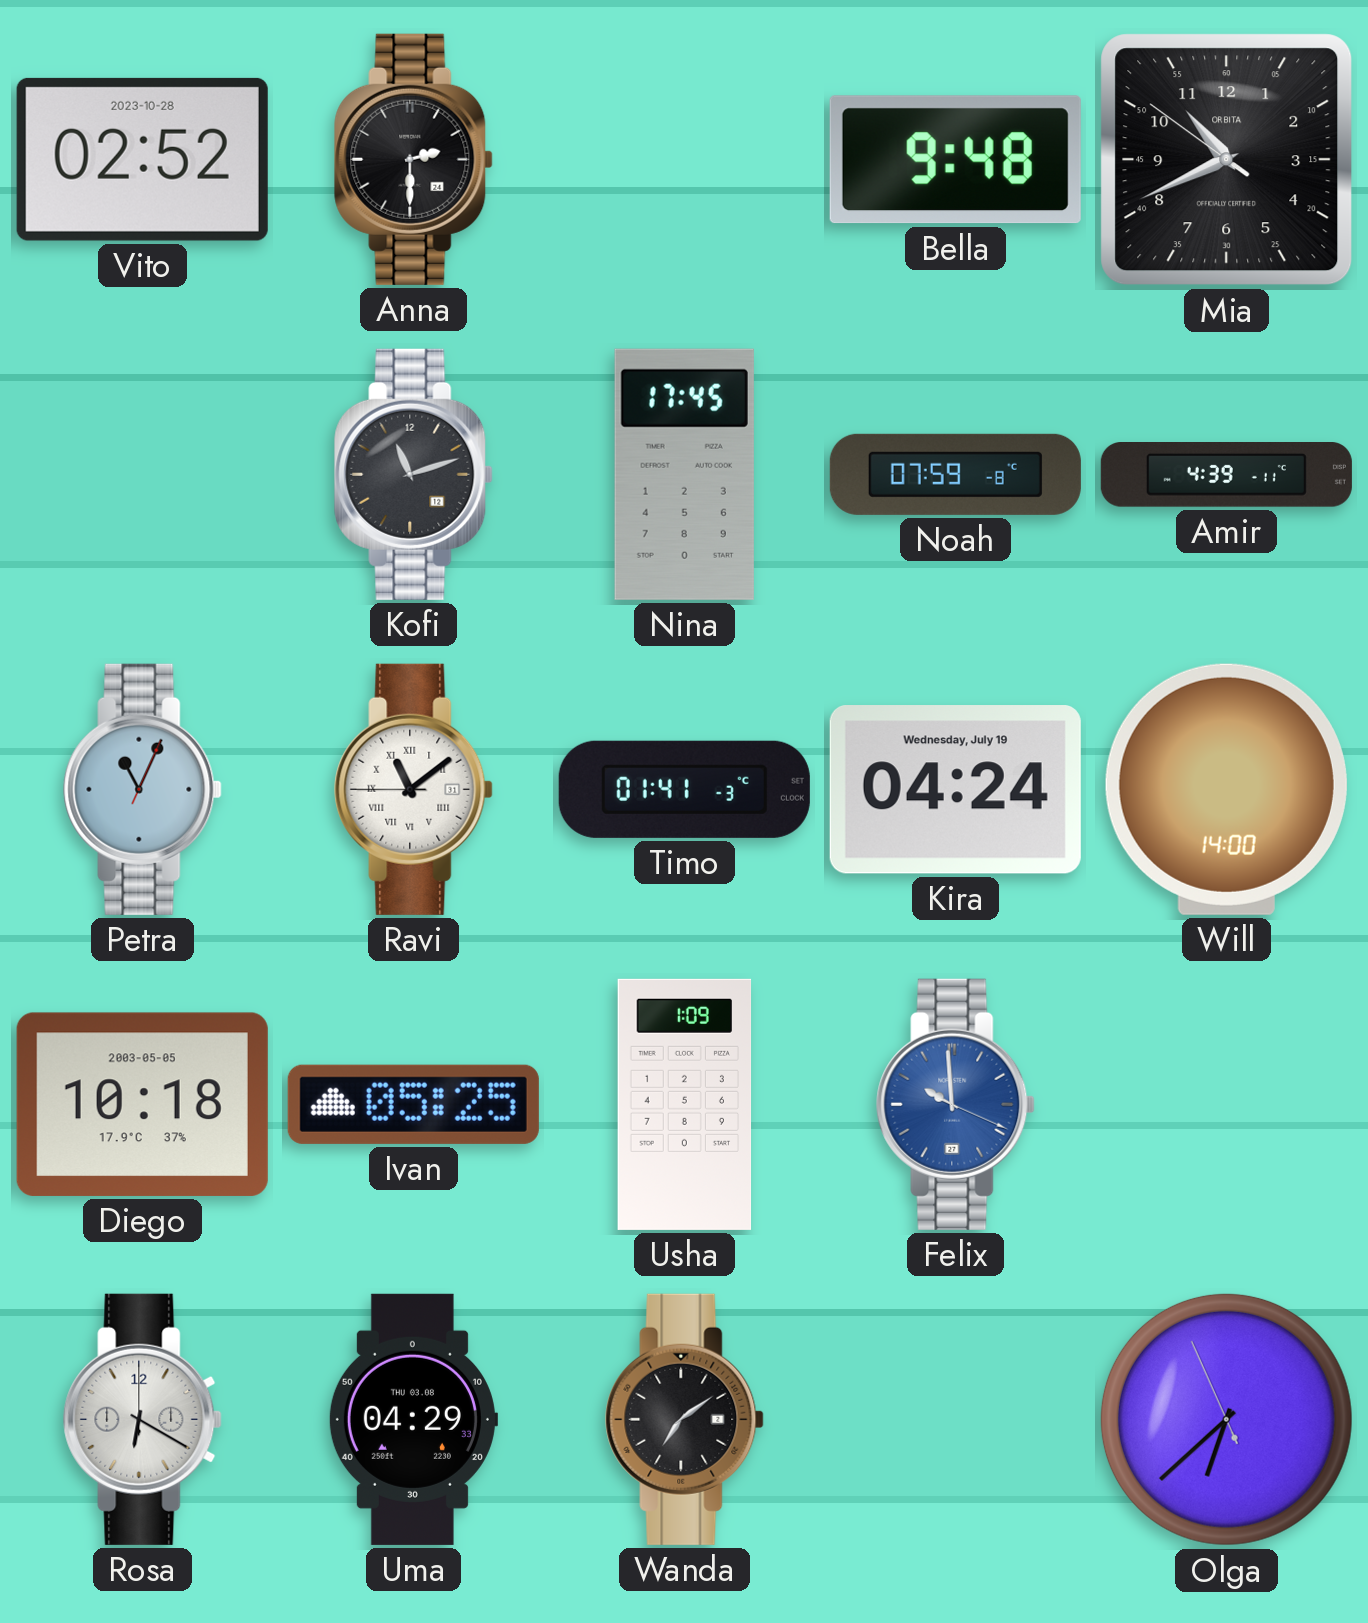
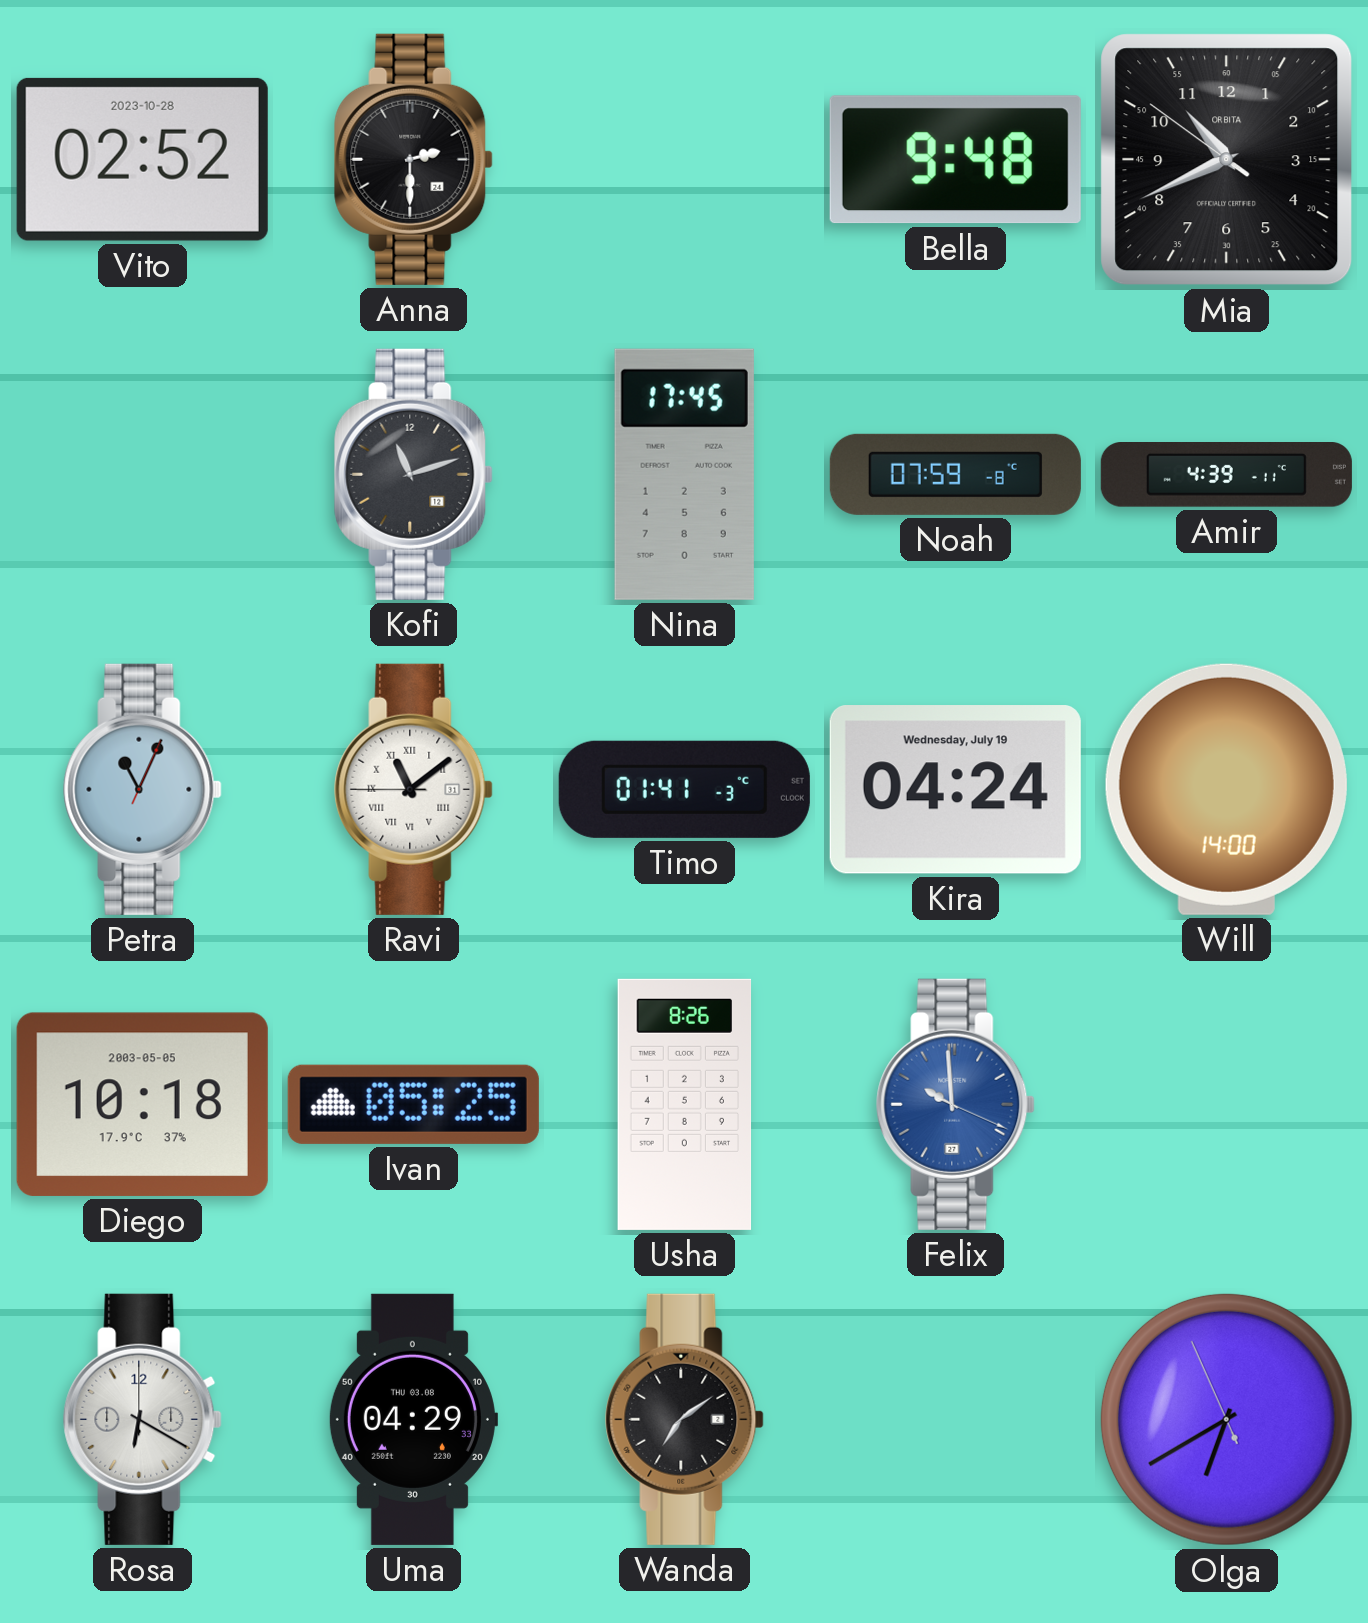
Usha: 1:09 -> 8:26
Olga: 6:37 -> 6:39
